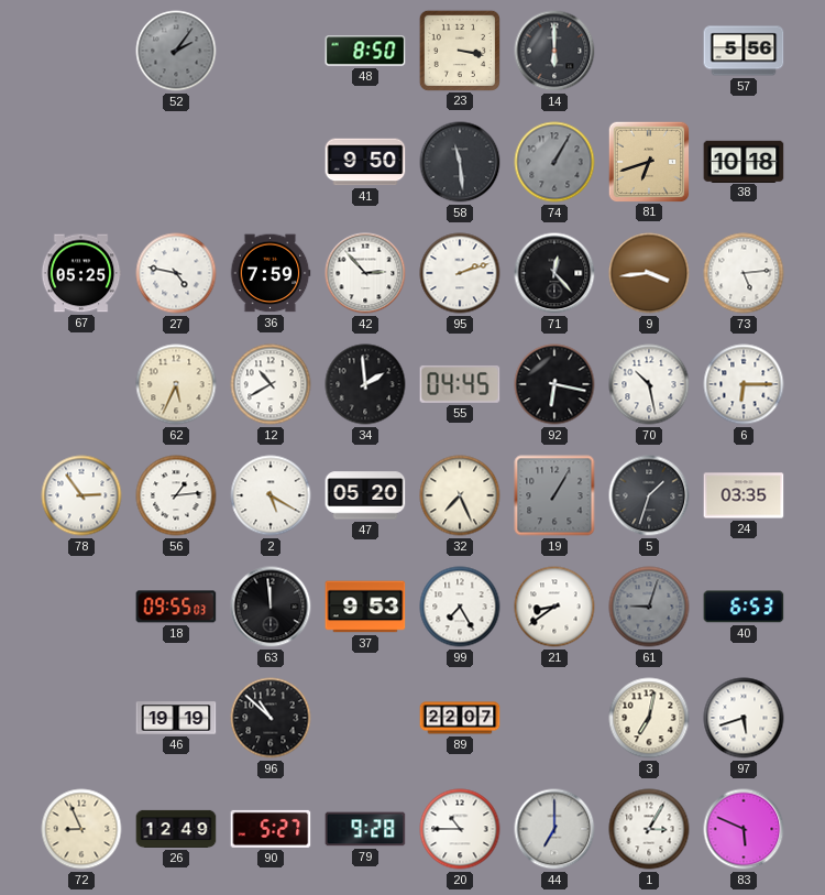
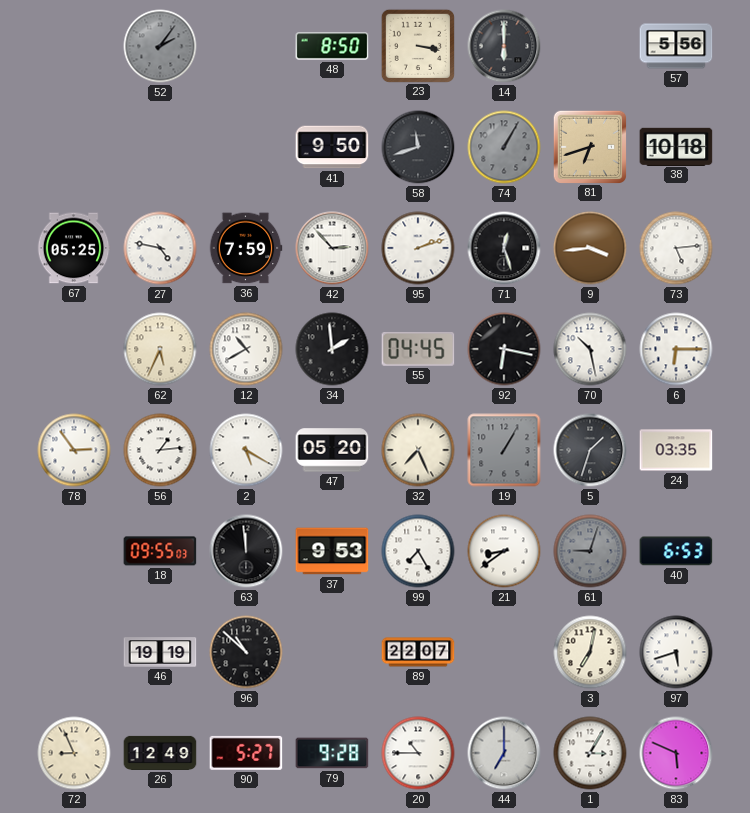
58: 11:29 -> 11:42
71: 12:23 -> 12:27
